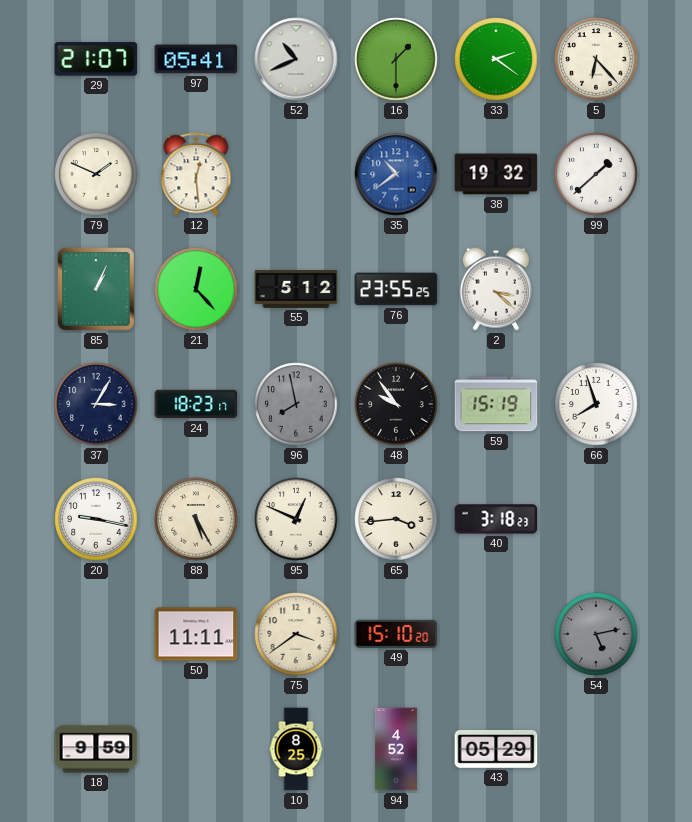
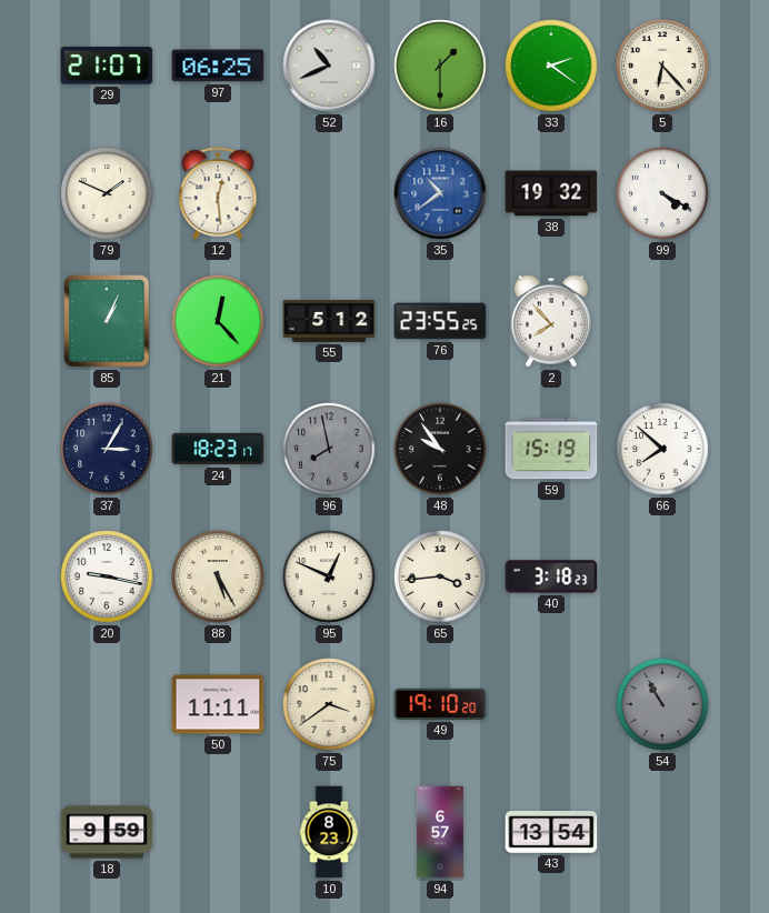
97: 05:41 -> 06:25
99: 1:38 -> 4:20
2: 3:22 -> 7:53
66: 7:57 -> 7:52
49: 15:10 -> 19:10
54: 5:13 -> 10:55
10: 8:25 -> 8:23
94: 4:52 -> 6:57
43: 05:29 -> 13:54
